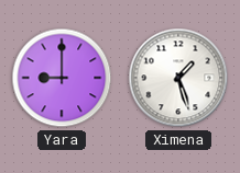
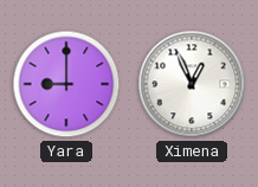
Ximena: 1:27 -> 12:56
